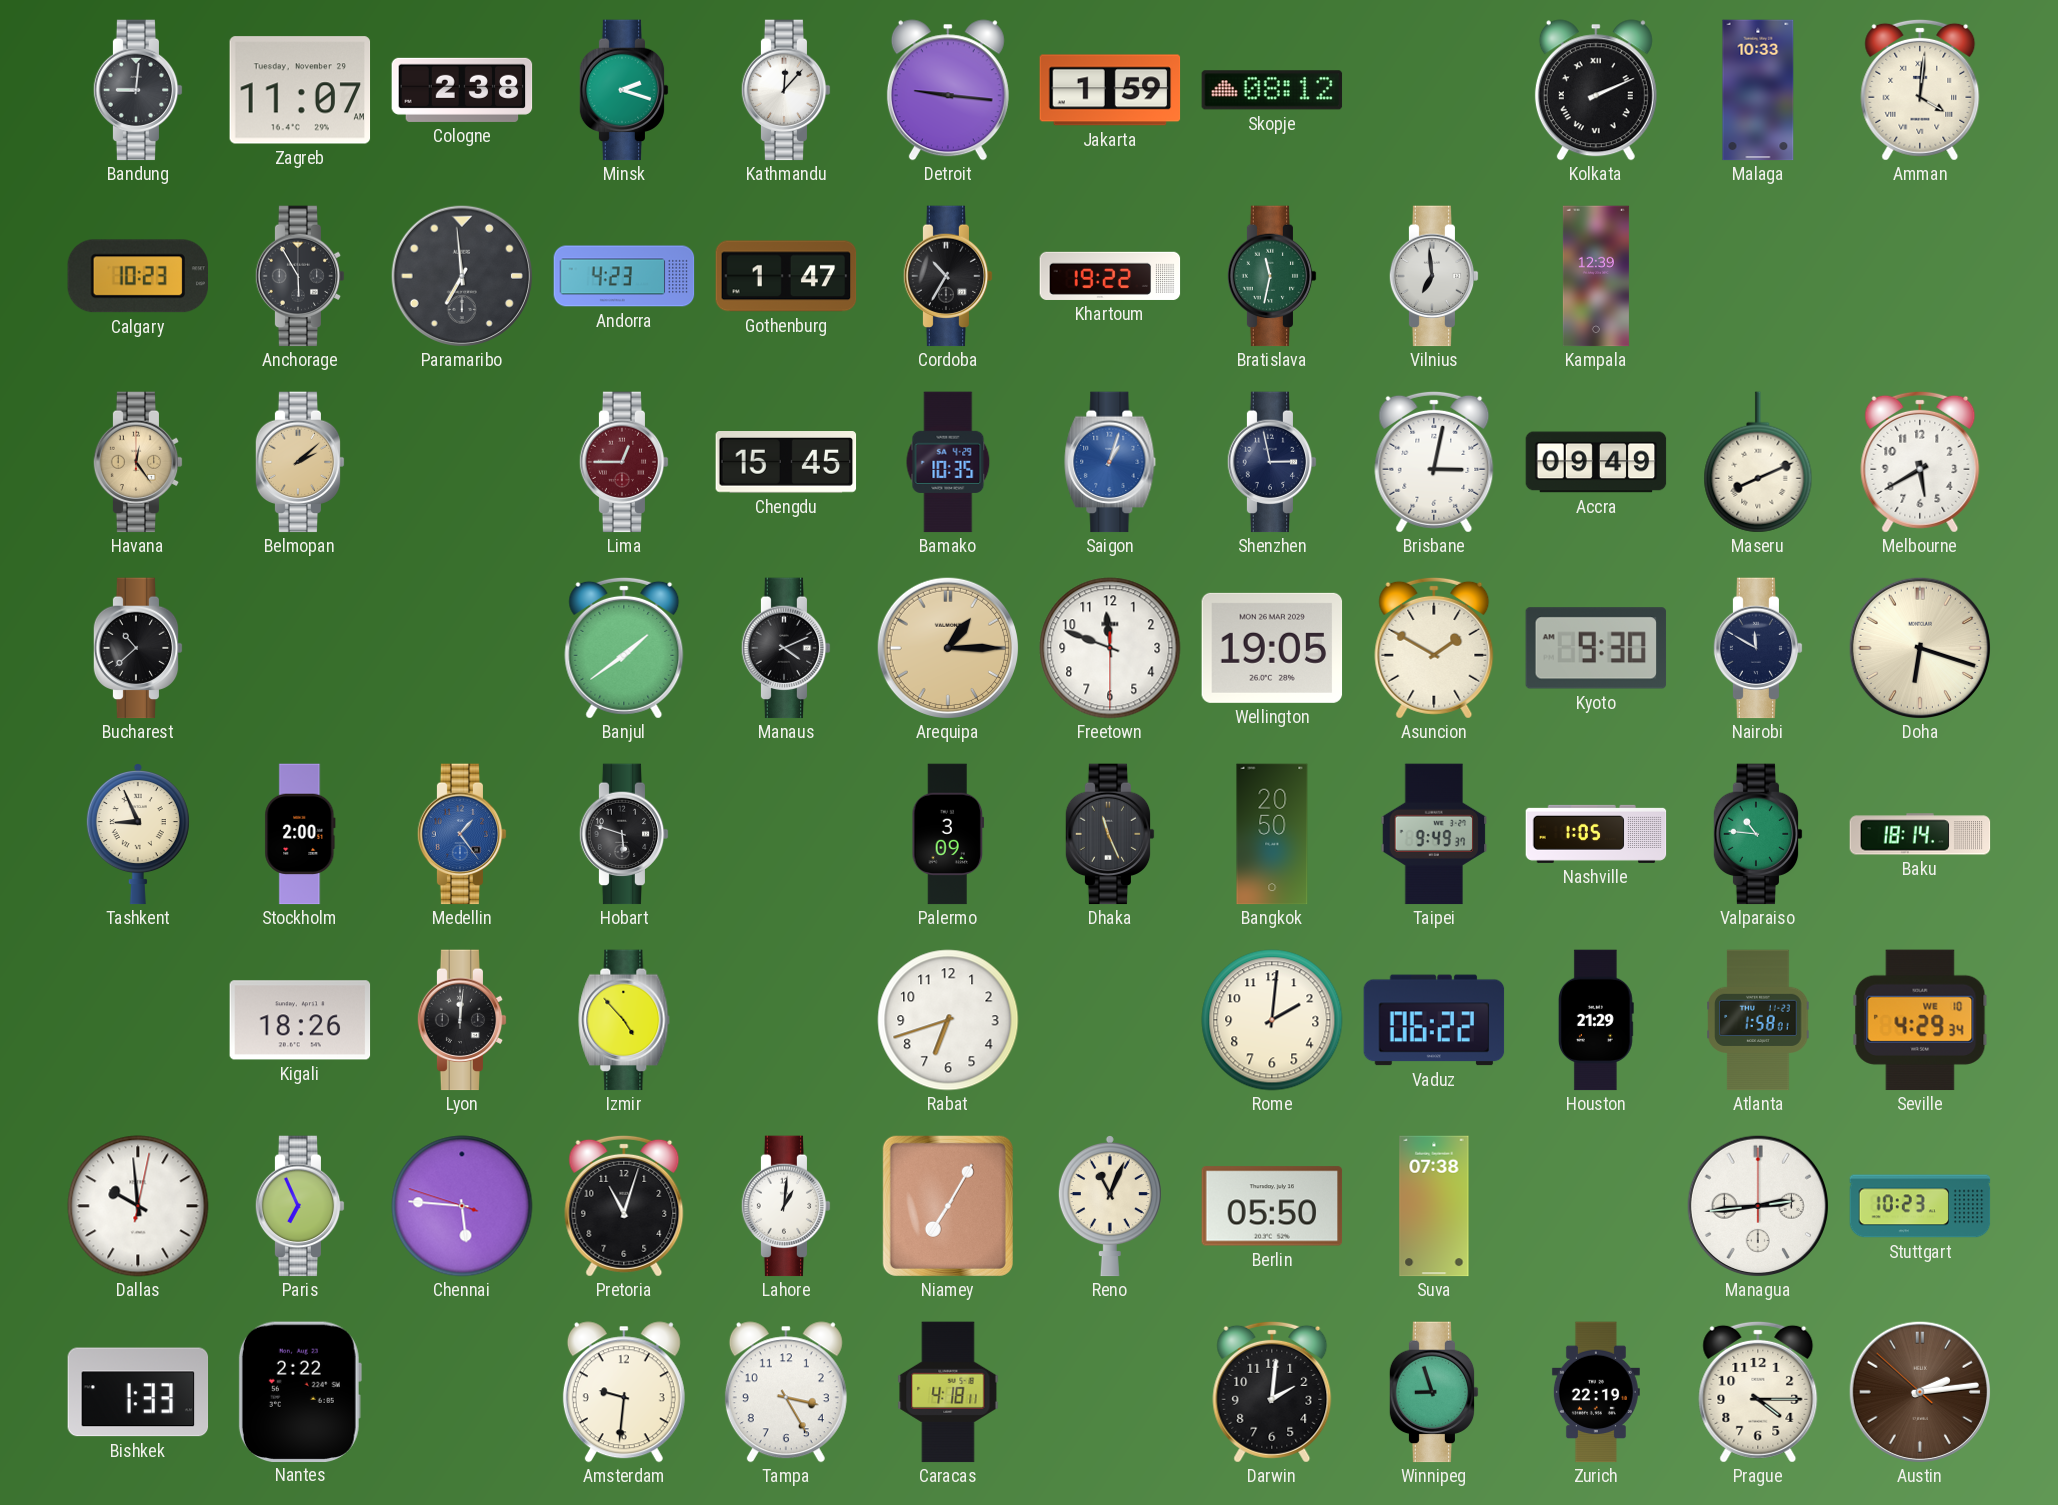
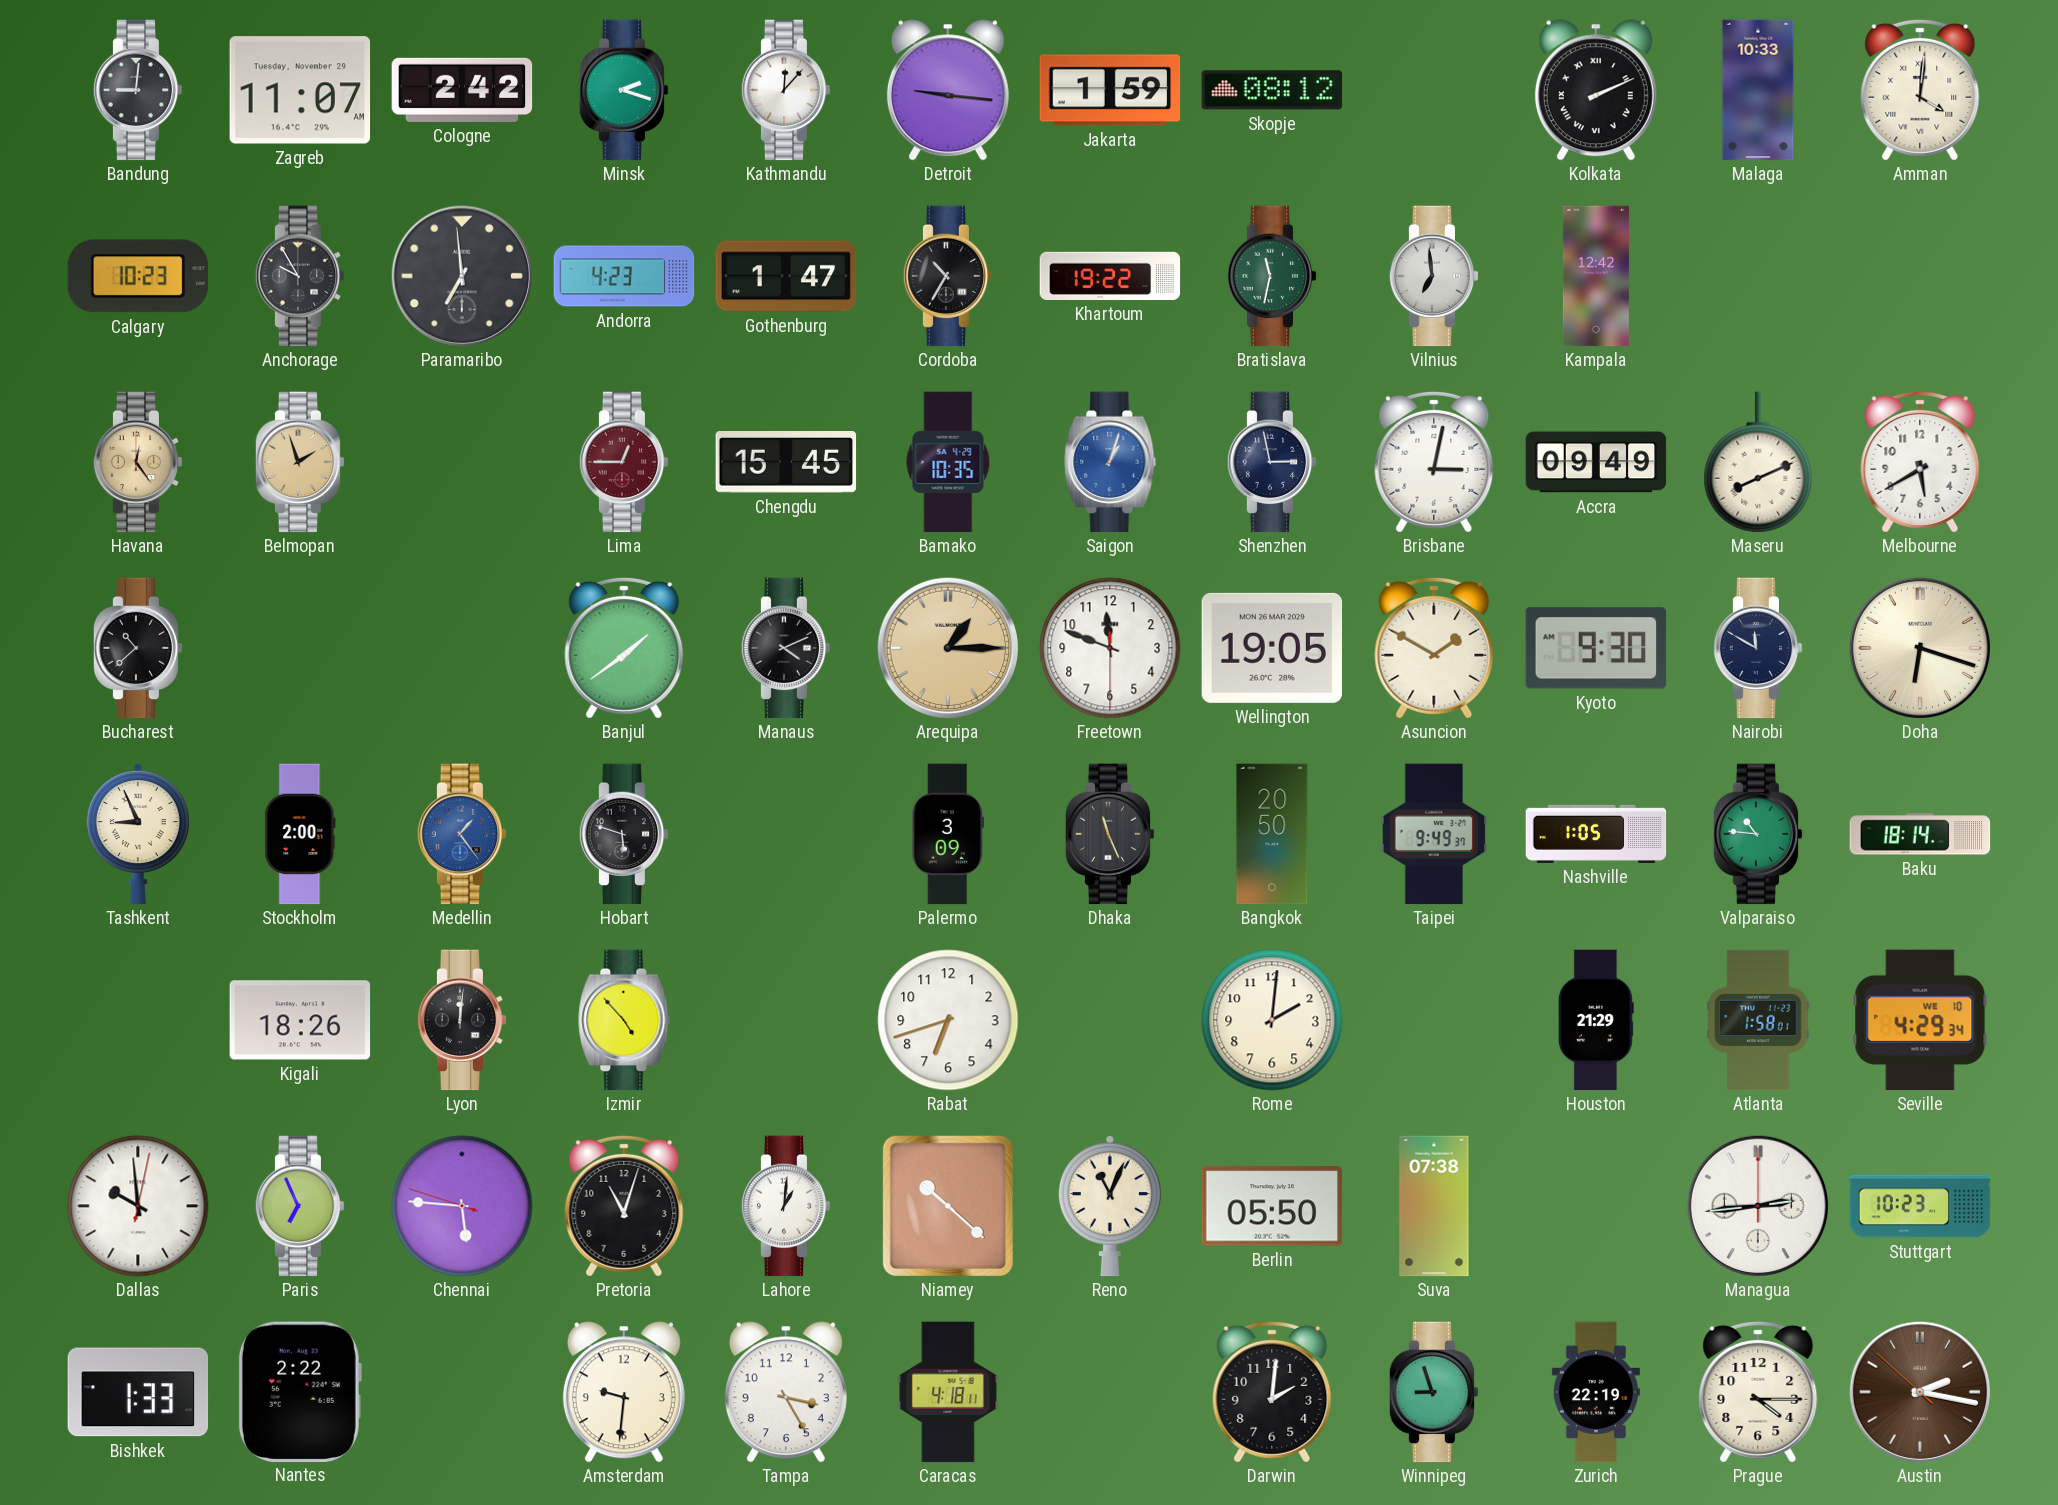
Cologne: 2:38 -> 2:42
Anchorage: 5:55 -> 9:55
Kampala: 12:39 -> 12:42
Belmopan: 2:08 -> 1:57
Vaduz: 06:22 -> none
Niamey: 7:05 -> 10:22
Austin: 2:13 -> 2:16
